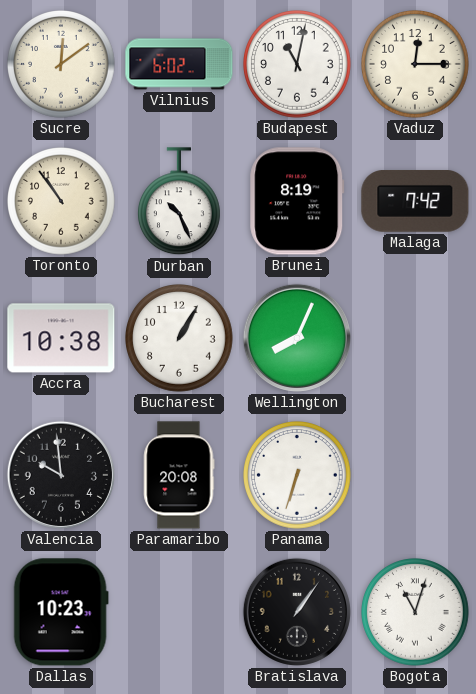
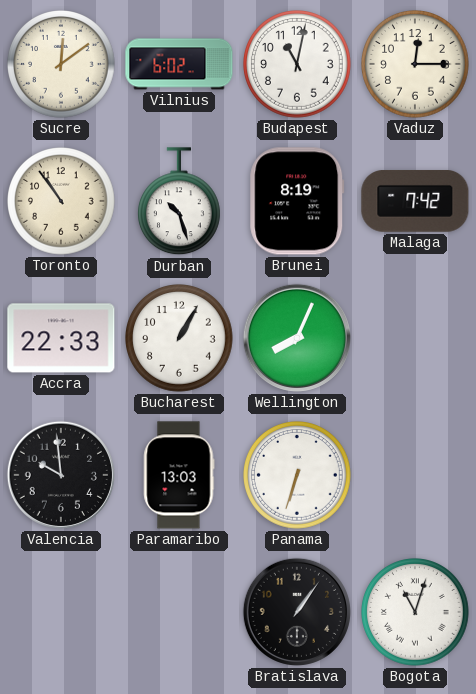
Durban: 10:26 -> 10:27
Accra: 10:38 -> 22:33
Paramaribo: 20:08 -> 13:03
Dallas: 10:23 -> none
